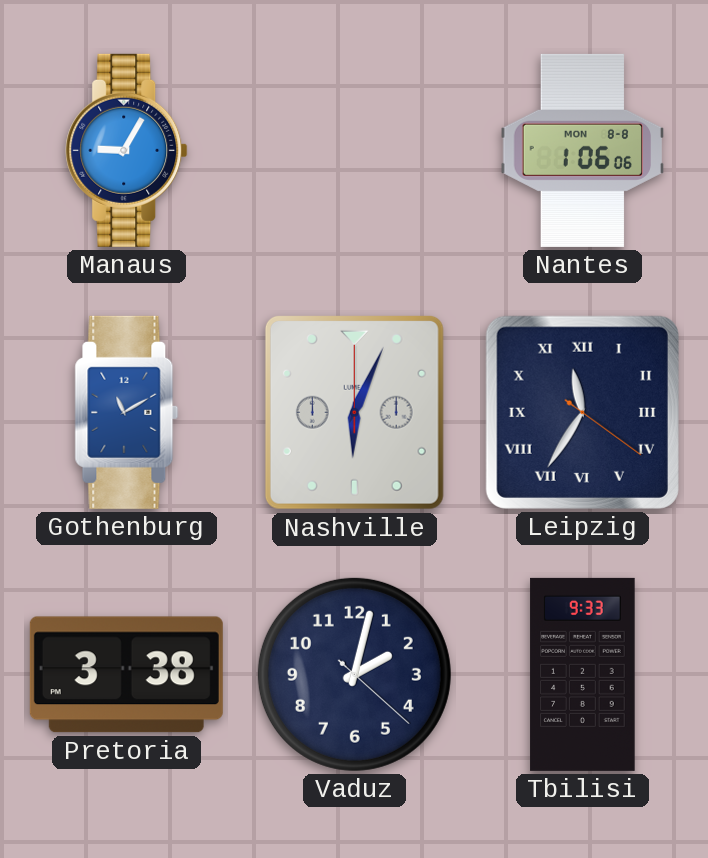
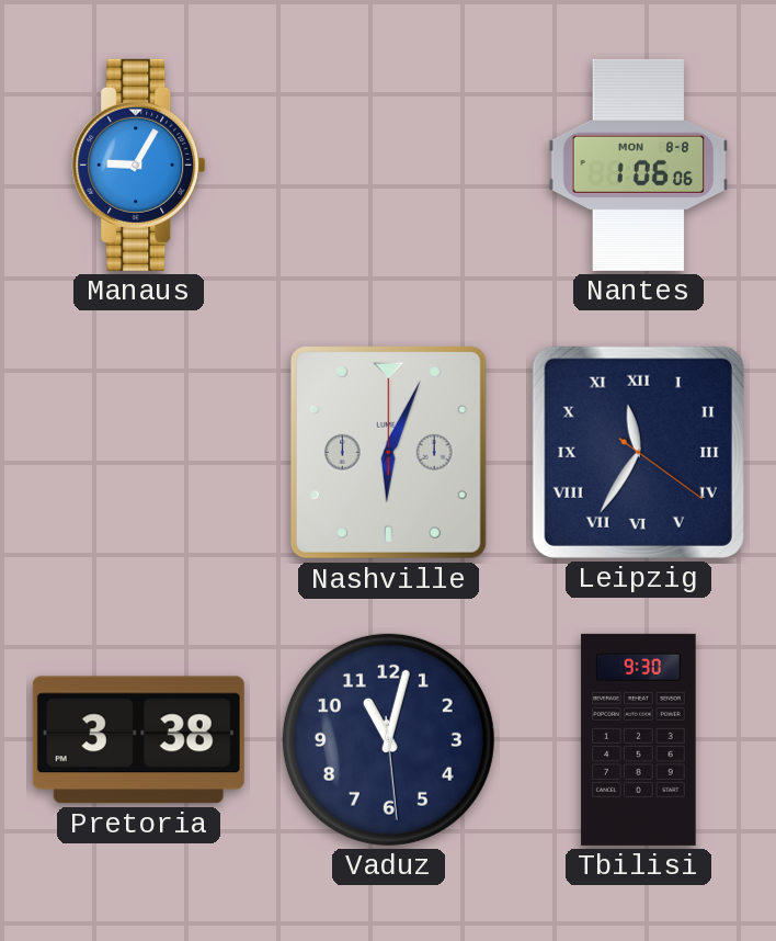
Gothenburg: 11:10 -> none
Vaduz: 2:02 -> 11:02
Tbilisi: 9:33 -> 9:30
